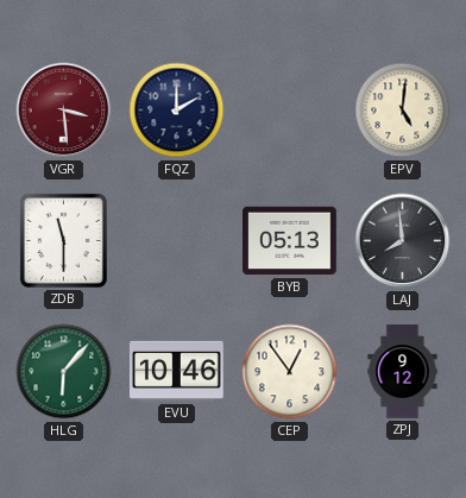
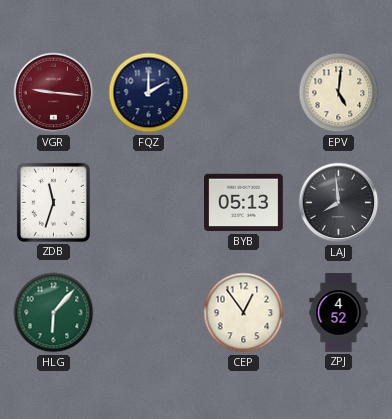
VGR: 3:29 -> 9:16
ZDB: 11:30 -> 11:33
EVU: 10:46 -> none
ZPJ: 9:12 -> 4:52
